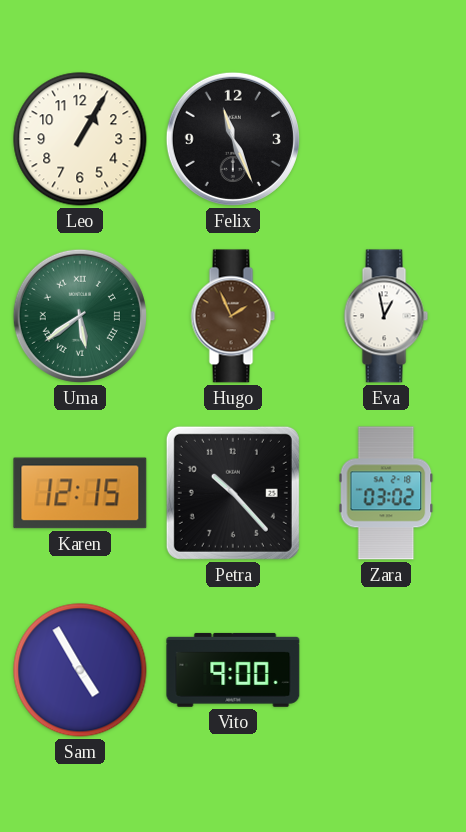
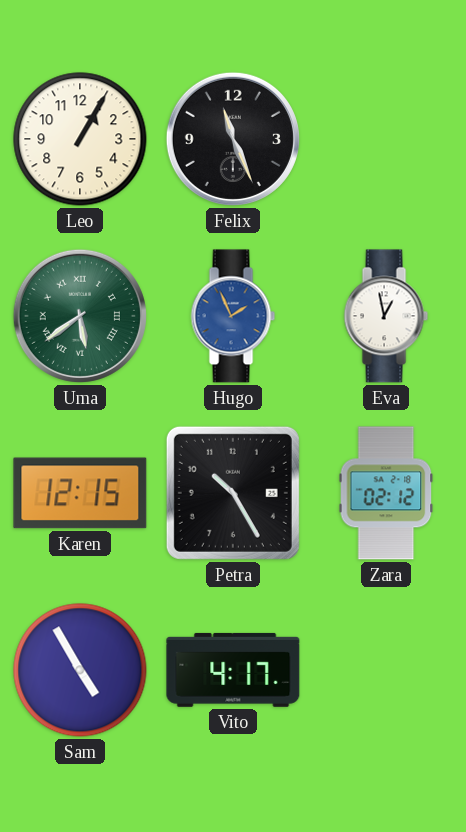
Hugo dial: brown -> blue
Petra: 10:23 -> 10:25
Zara: 03:02 -> 02:12
Vito: 9:00 -> 4:17
